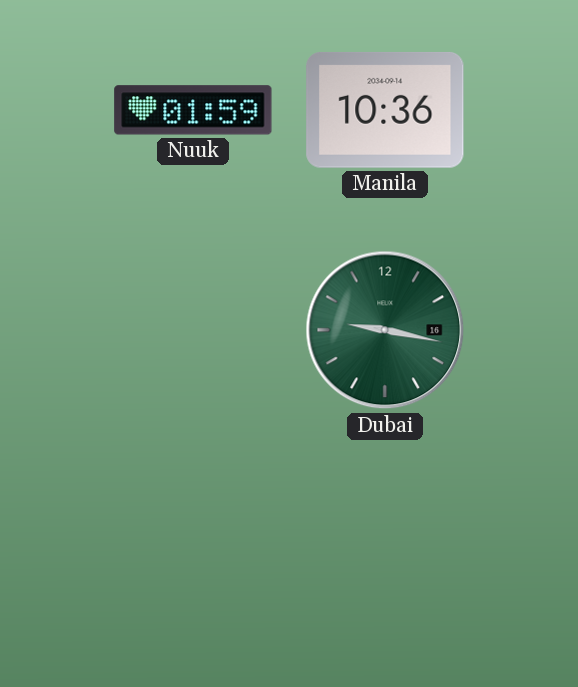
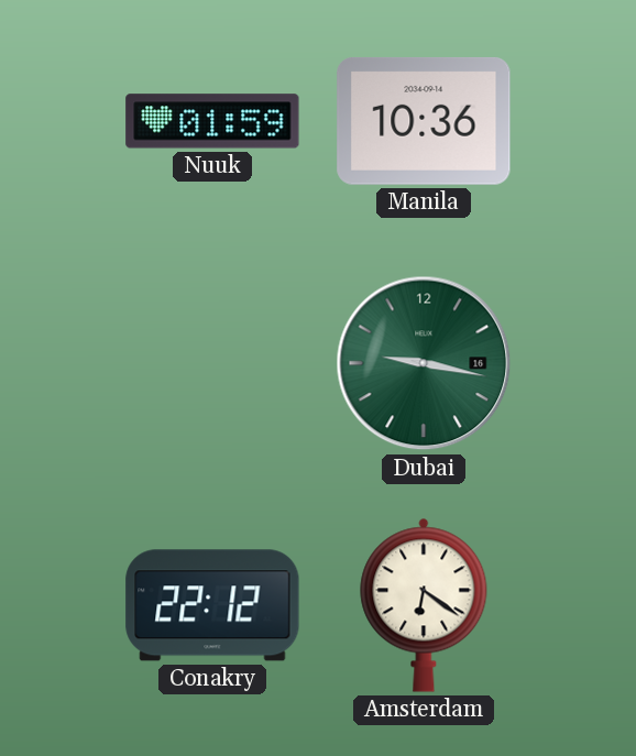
Conakry: none -> 22:12
Amsterdam: none -> 6:21
